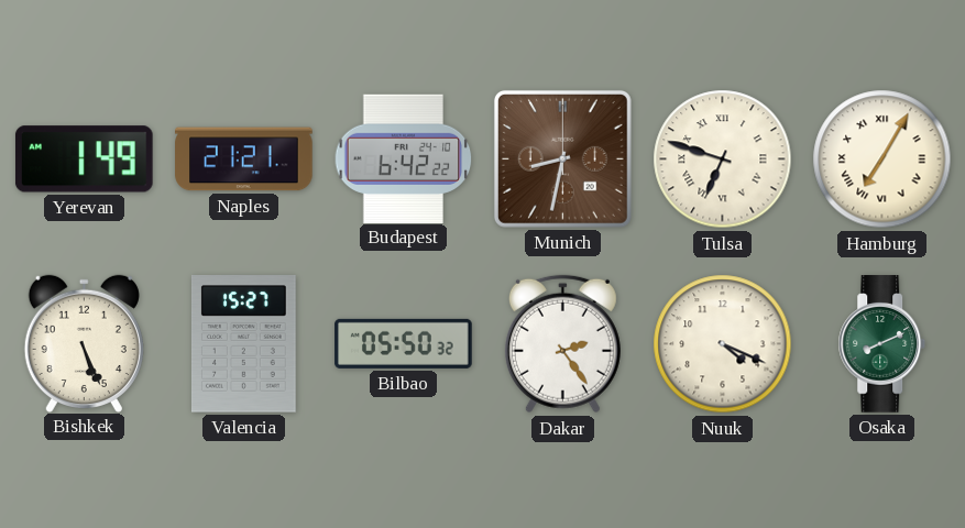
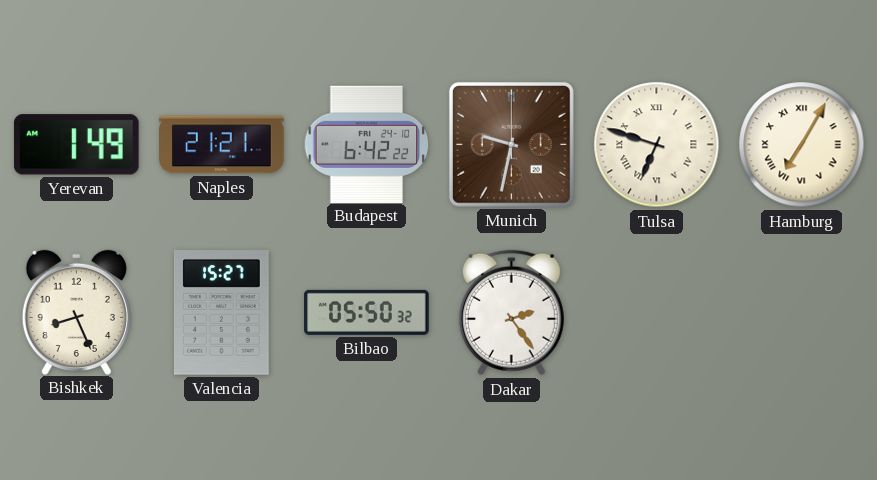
Munich: 8:32 -> 9:32
Bishkek: 5:26 -> 8:26
Nuuk: 4:19 -> none
Osaka: 8:11 -> none
